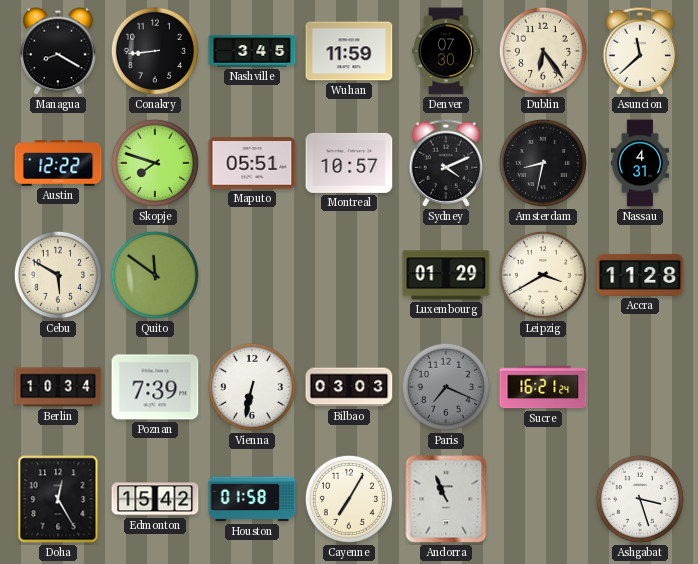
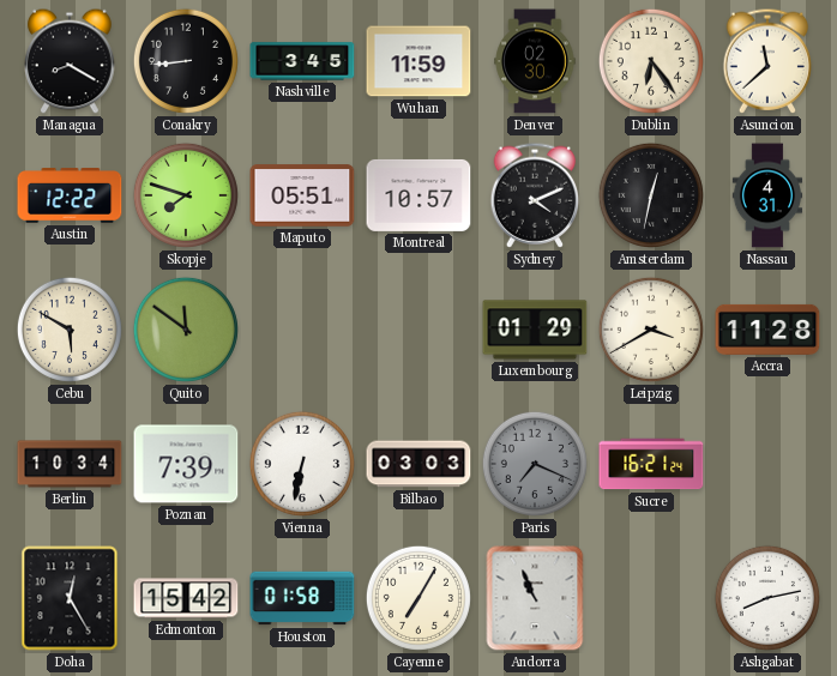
Denver: 07:30 -> 02:30
Amsterdam: 8:32 -> 12:32
Ashgabat: 3:27 -> 8:13
